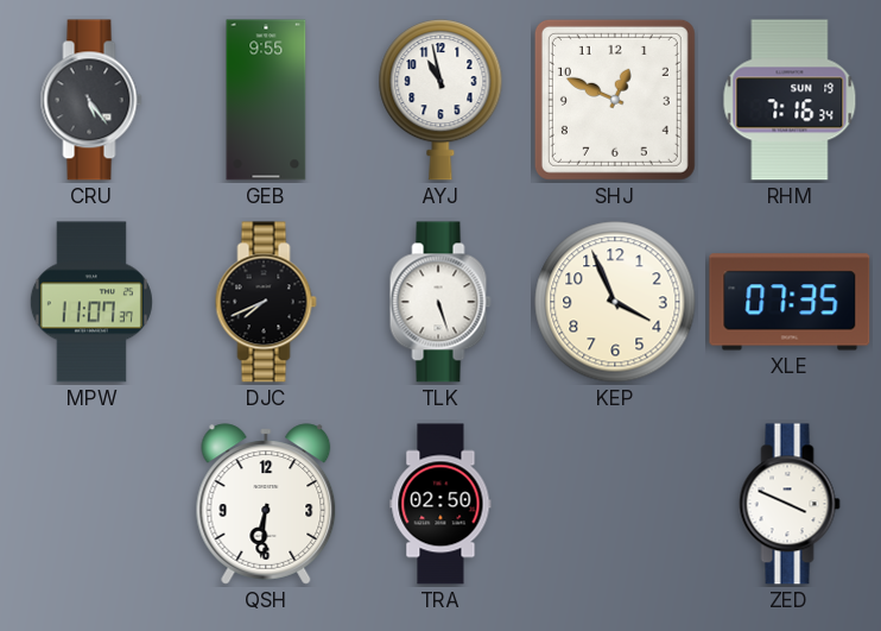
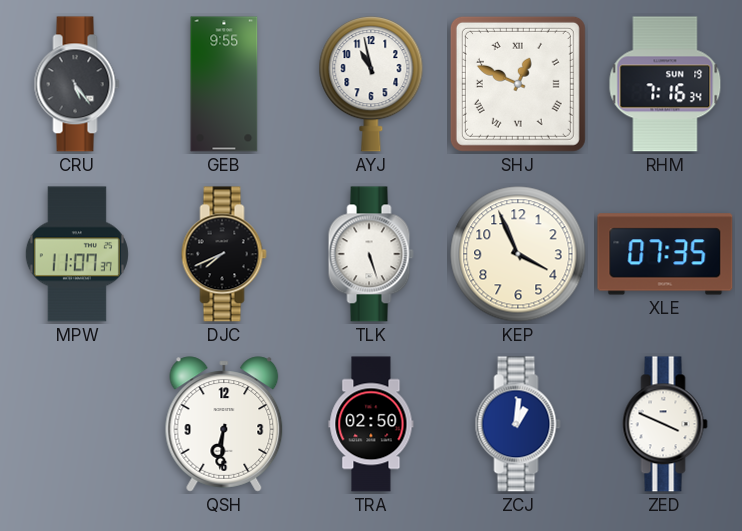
SHJ numerals: Arabic -> Roman
ZCJ: none -> 1:01
